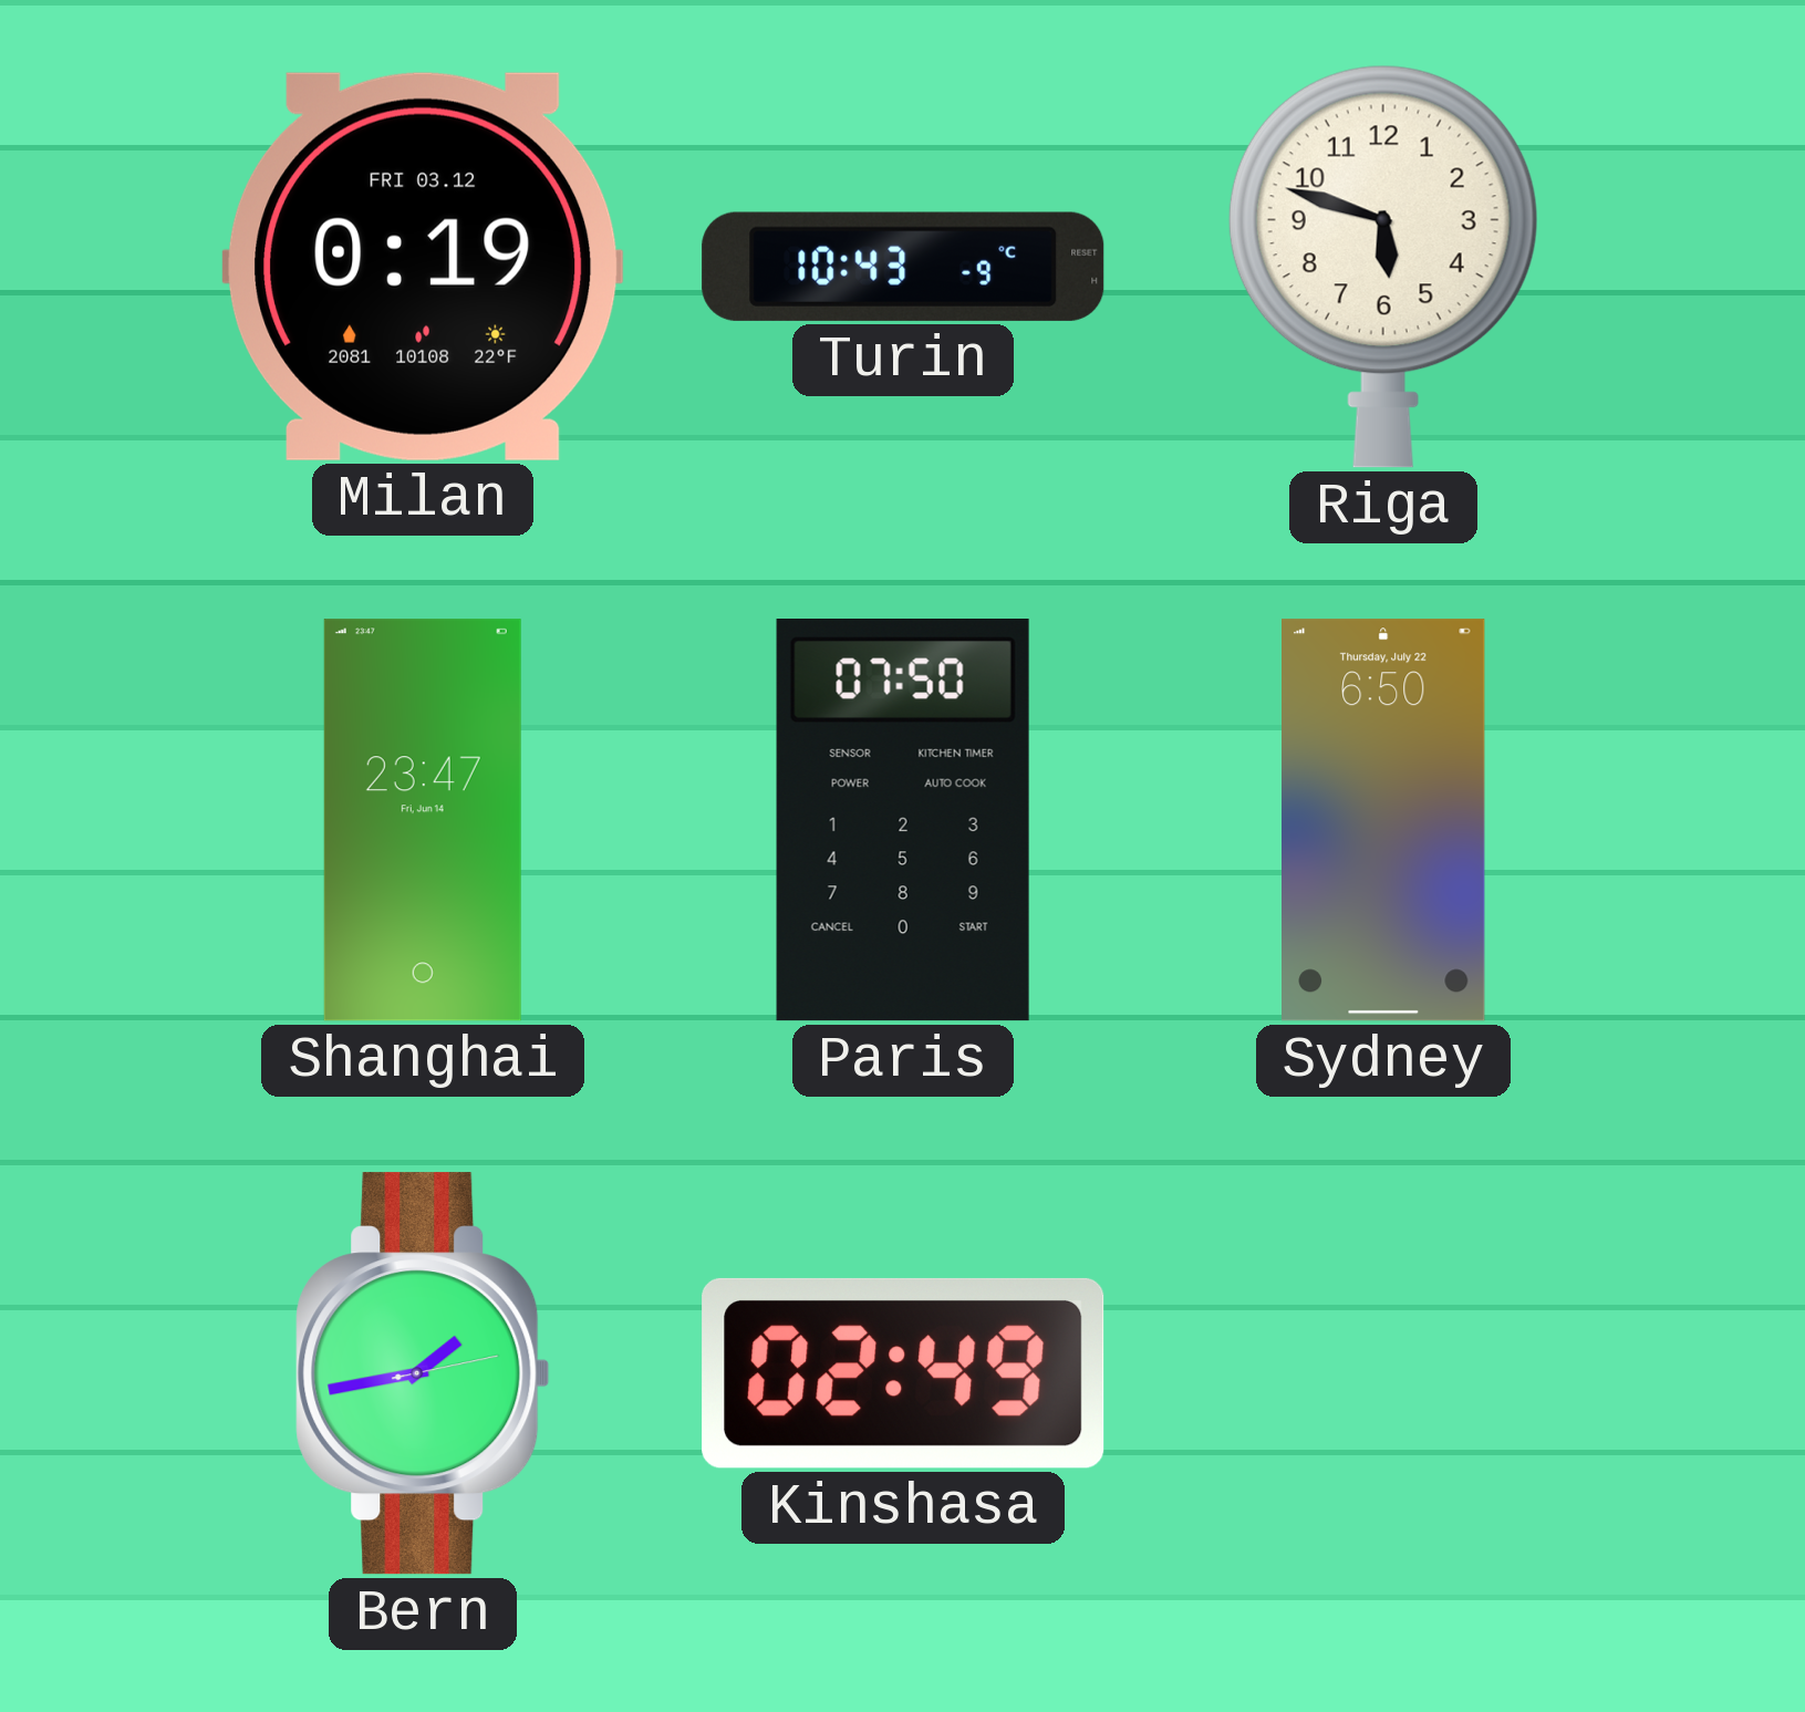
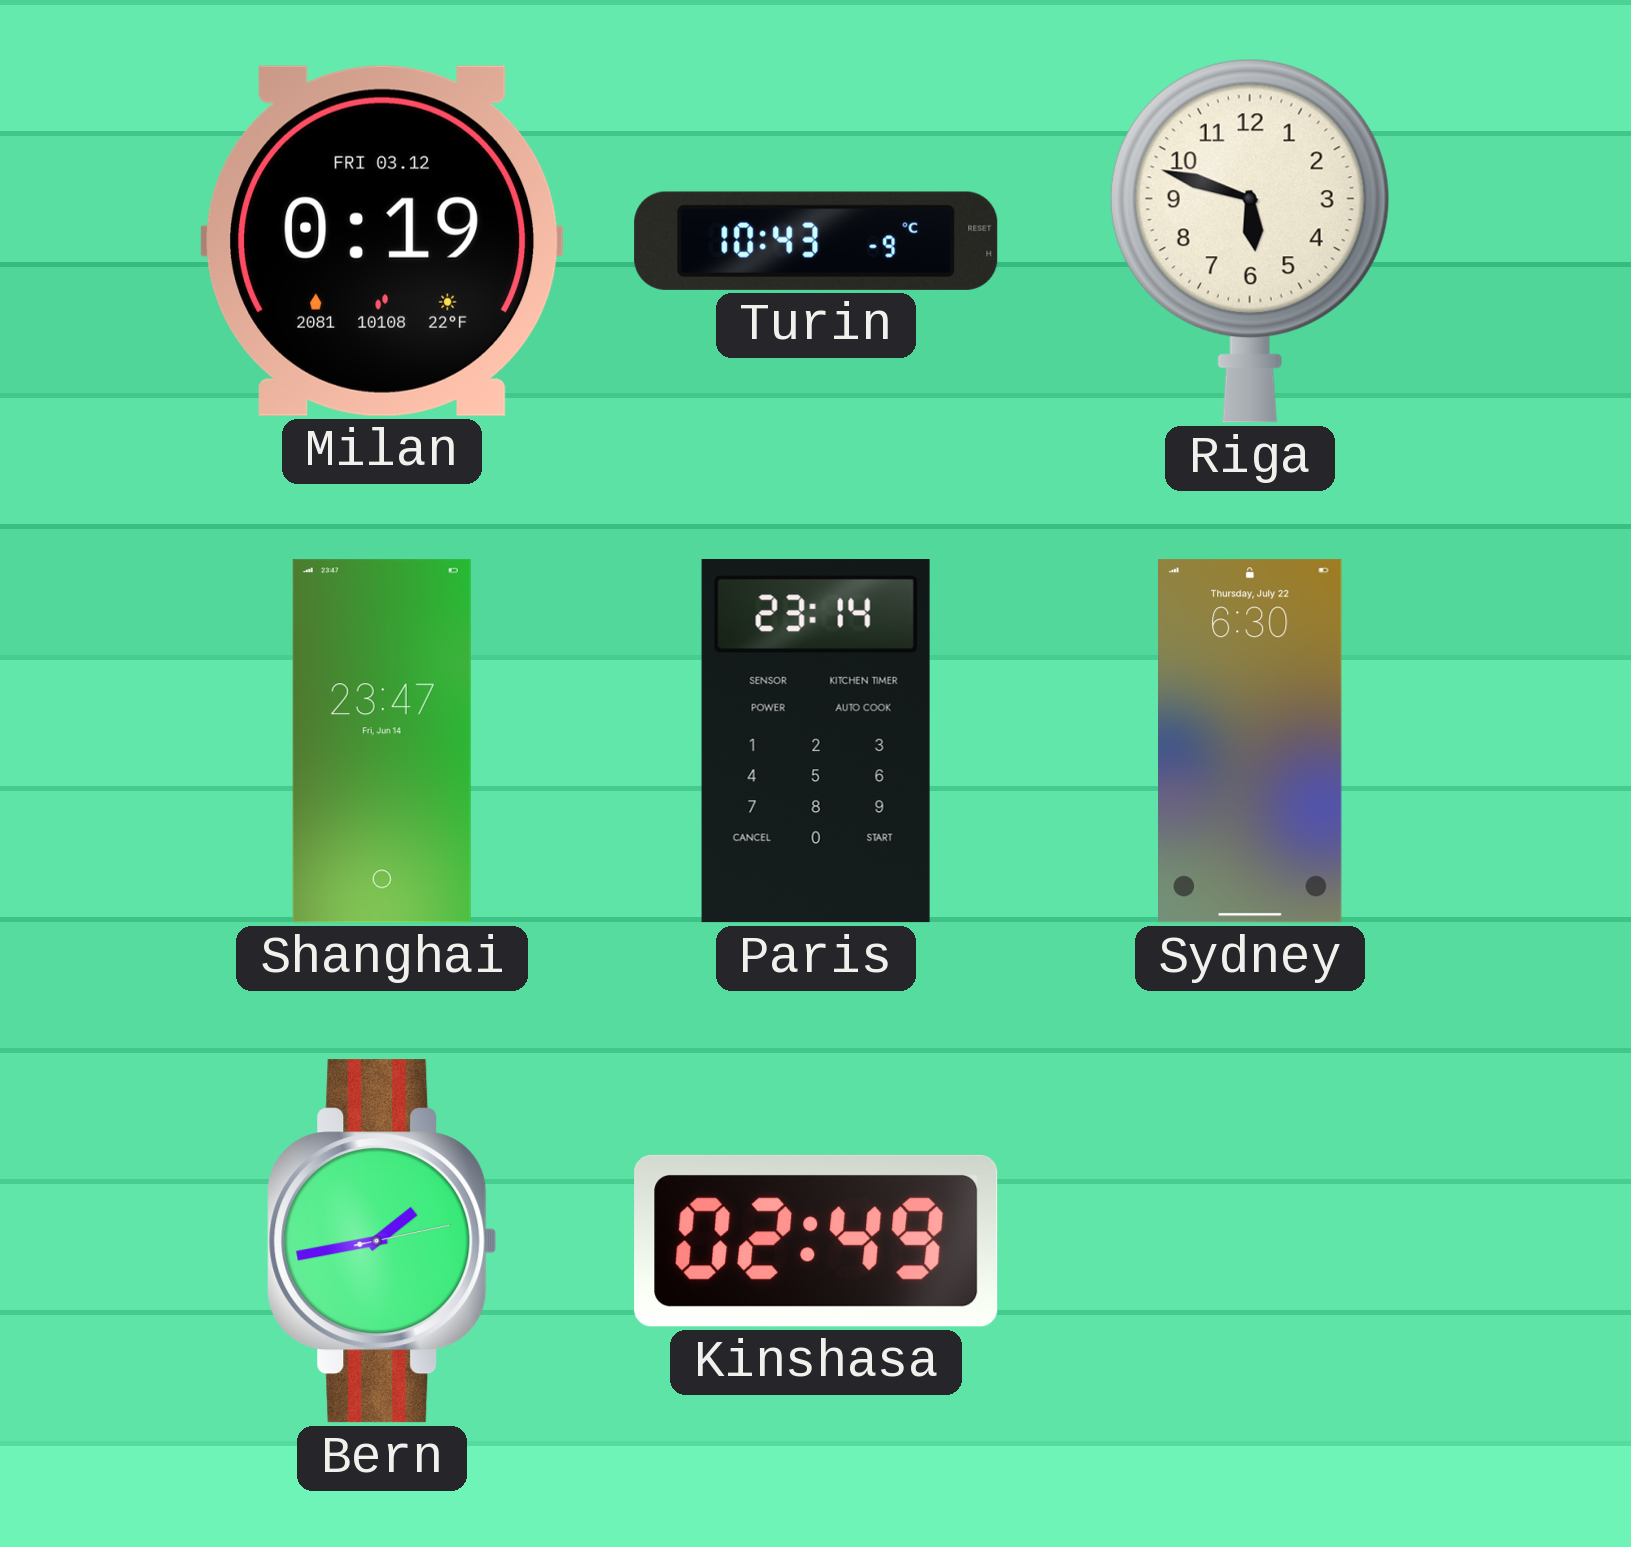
Paris: 07:50 -> 23:14
Sydney: 6:50 -> 6:30
